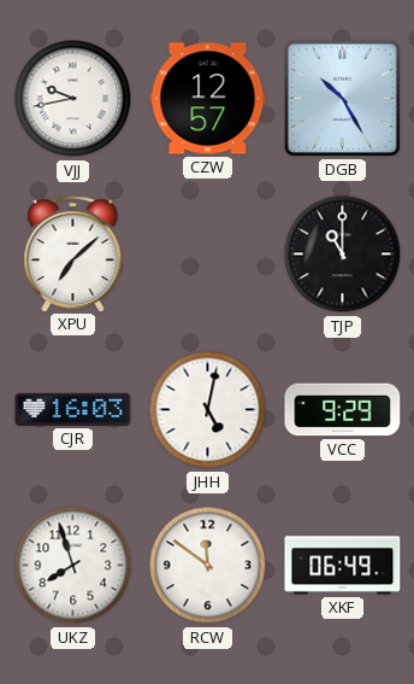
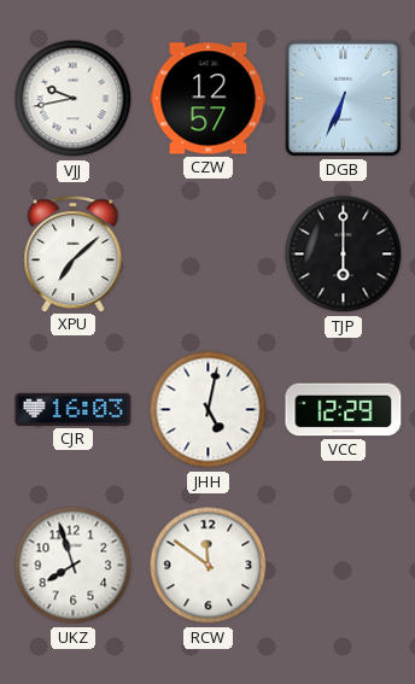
DGB: 10:25 -> 6:34
TJP: 11:00 -> 6:00
VCC: 9:29 -> 12:29
XKF: 06:49 -> none
